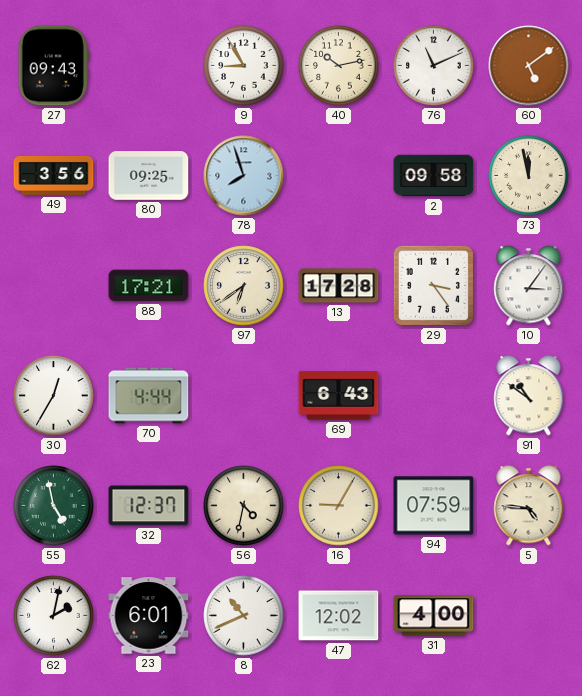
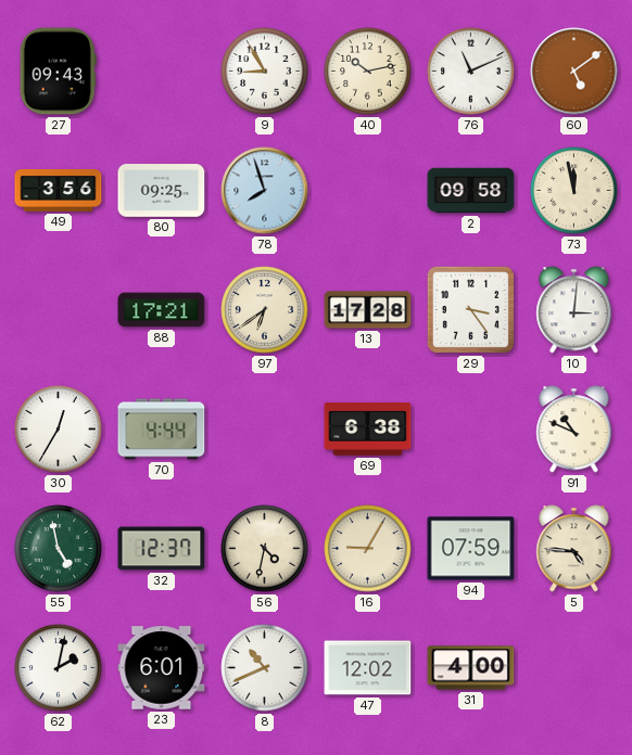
10: 3:06 -> 3:01
69: 6:43 -> 6:38
91: 10:51 -> 10:49
